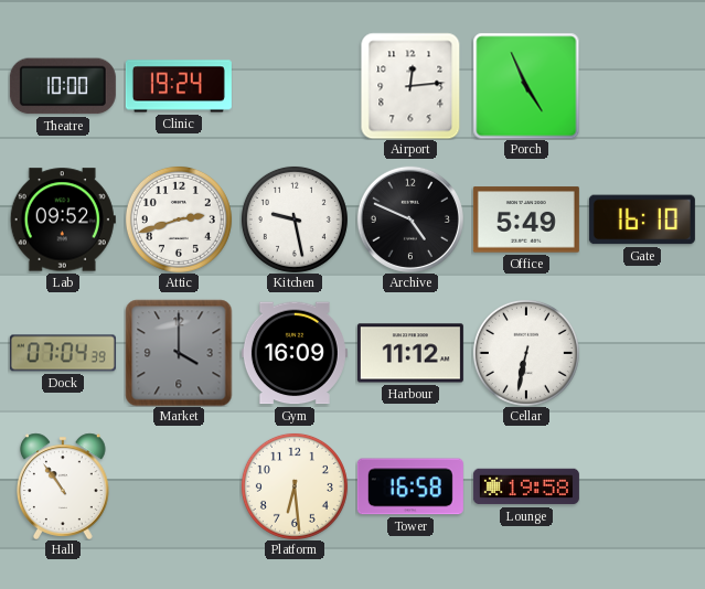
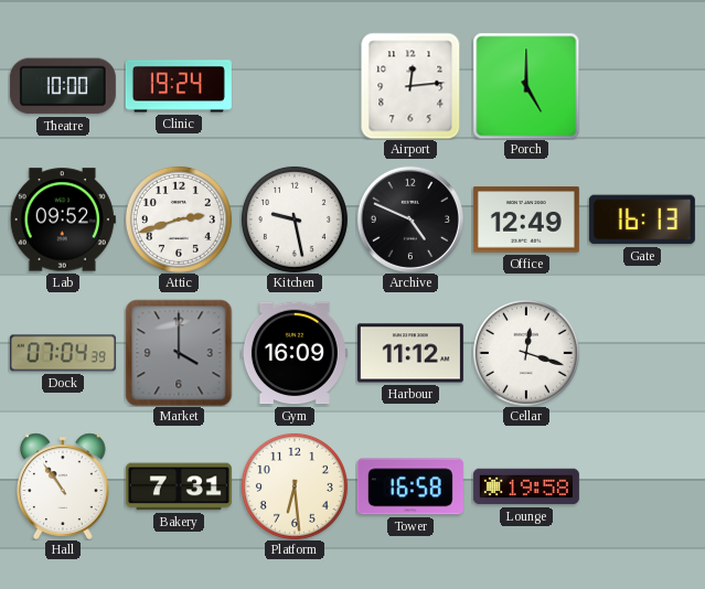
Porch: 4:56 -> 5:00
Office: 5:49 -> 12:49
Gate: 16:10 -> 16:13
Cellar: 6:32 -> 12:18
Bakery: none -> 7:31
